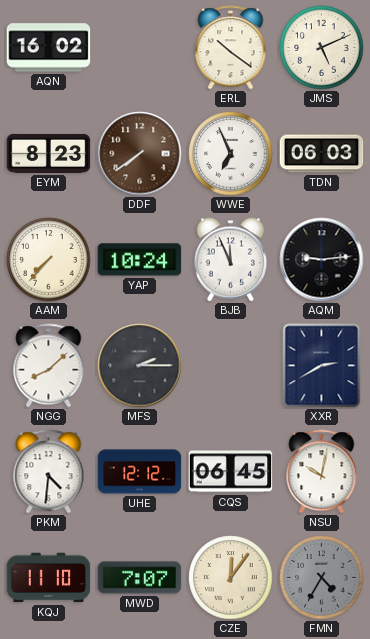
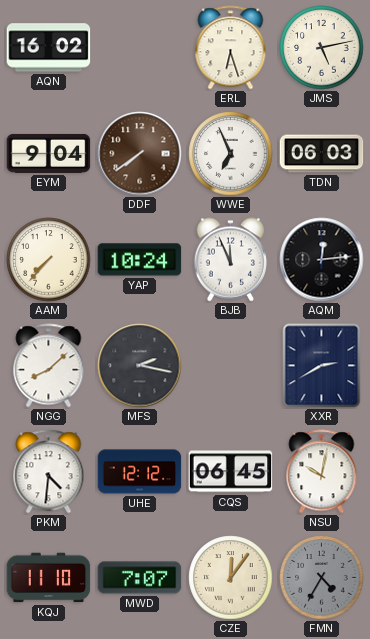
ERL: 10:21 -> 6:27
JMS: 5:11 -> 5:13
EYM: 8:23 -> 9:04
AQM: 9:14 -> 12:14
MFS: 2:15 -> 2:17
